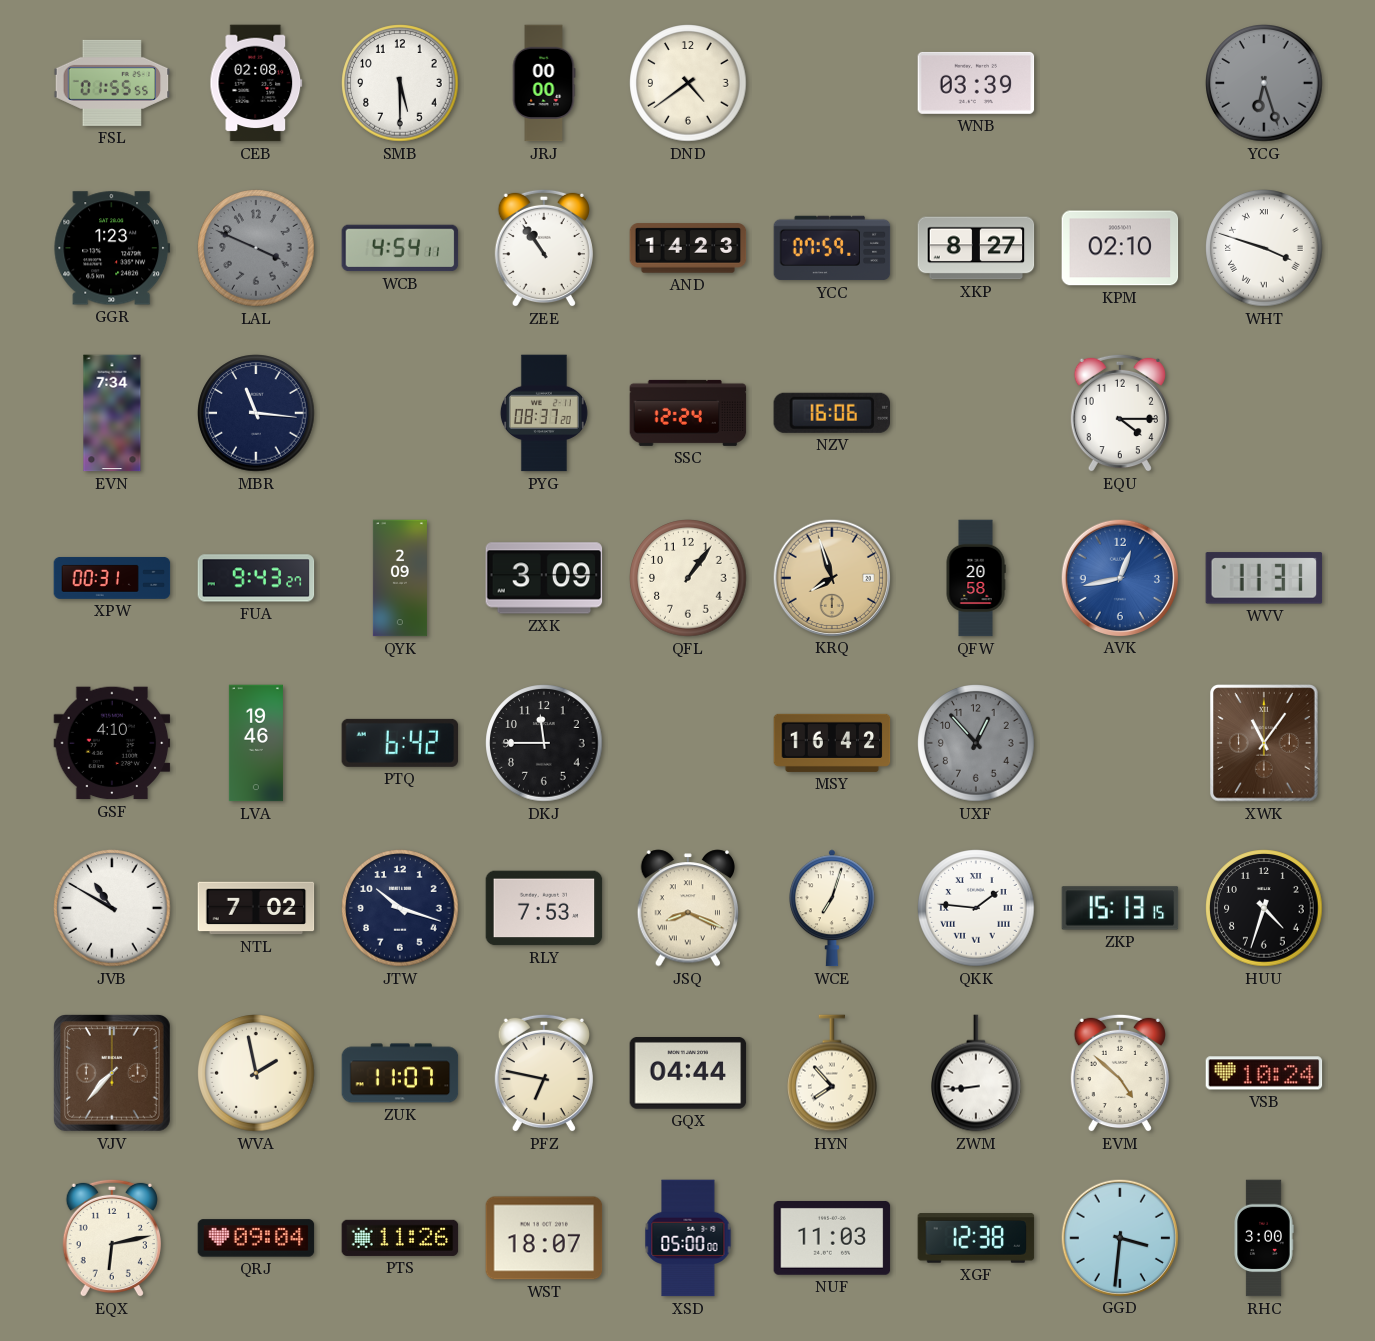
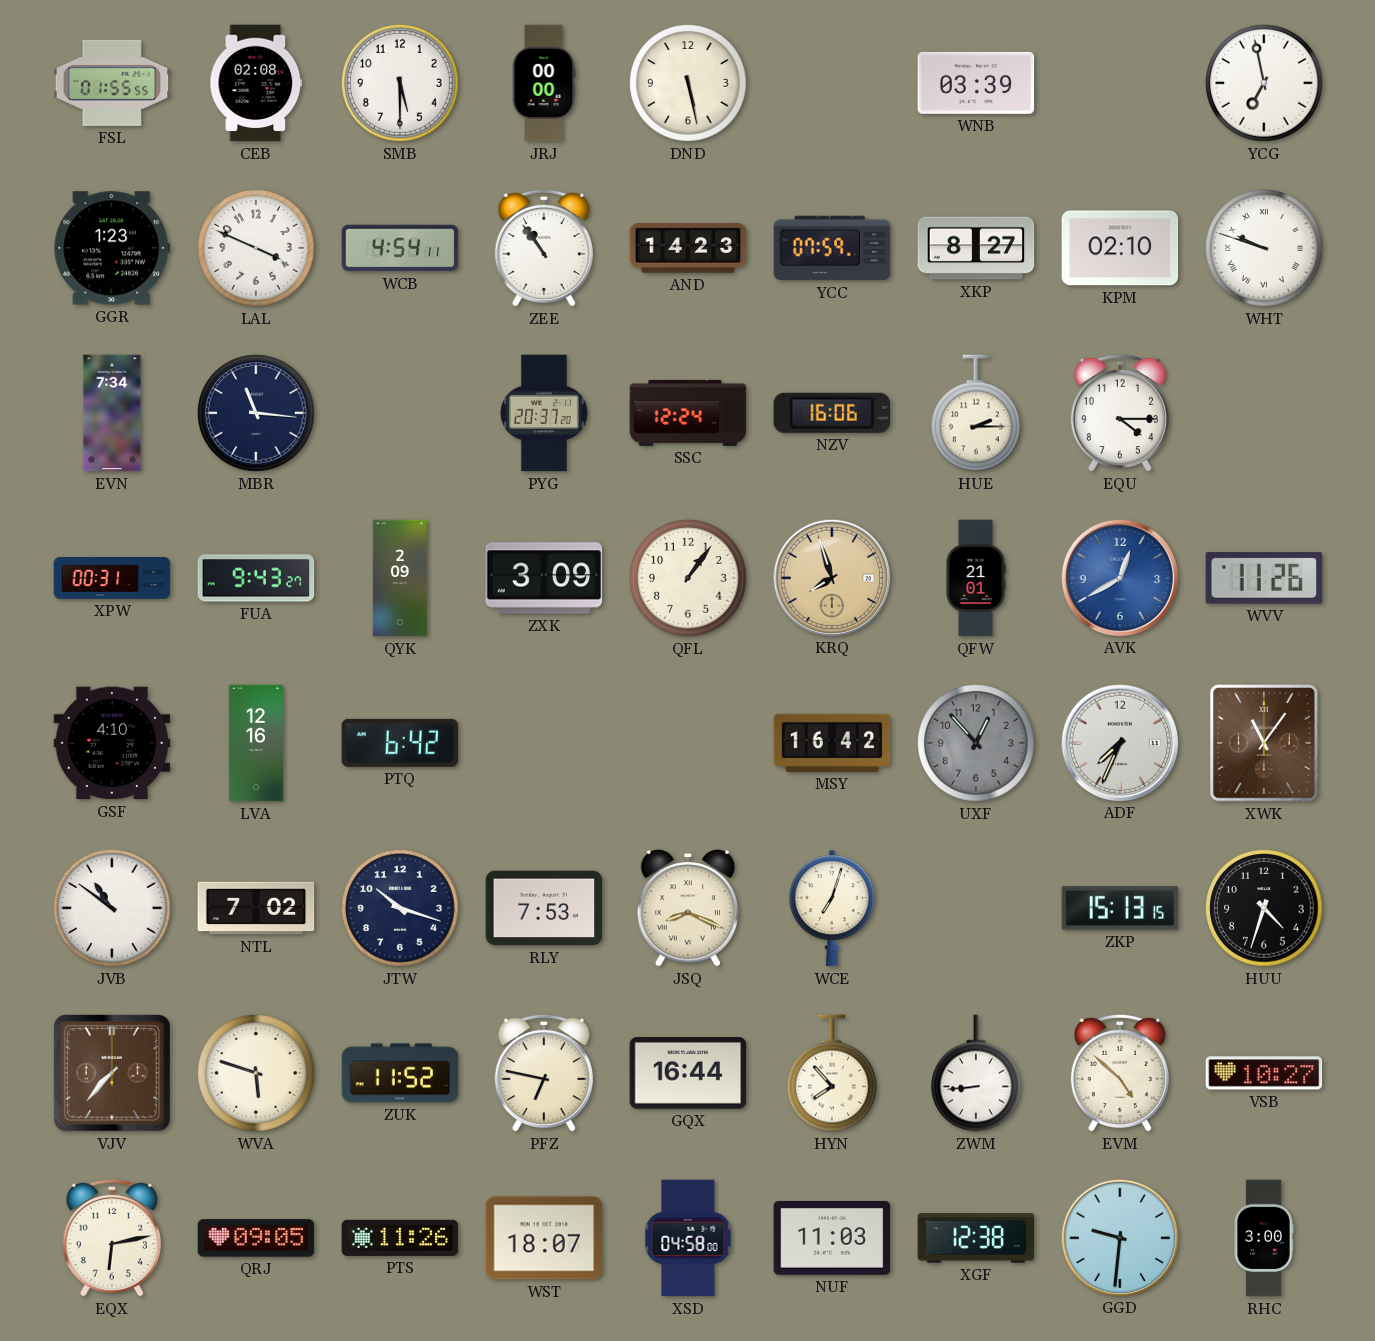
DND: 4:39 -> 5:28
YCG: 6:27 -> 6:58
YCG dial: grey -> white
LAL dial: grey -> white
WHT: 3:48 -> 9:48
PYG: 08:37 -> 20:37
HUE: none -> 2:15
QFW: 20:58 -> 21:01
AVK: 12:43 -> 12:40
WVV: 11:31 -> 11:26
LVA: 19:46 -> 12:16
DKJ: 11:45 -> none
ADF: none -> 7:34
JVB: 10:50 -> 10:51
QKK: 1:46 -> none
WVA: 1:58 -> 5:48
ZUK: 11:07 -> 11:52
GQX: 04:44 -> 16:44
VSB: 10:24 -> 10:27
QRJ: 09:04 -> 09:05
XSD: 05:00 -> 04:58
GGD: 3:31 -> 9:31
